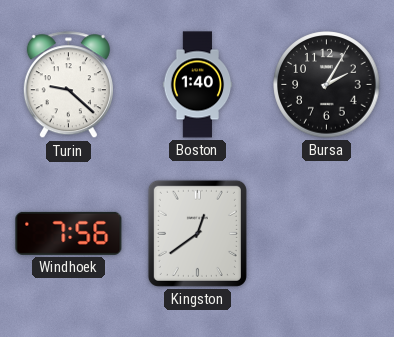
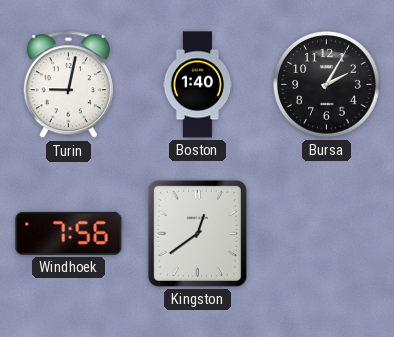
Turin: 9:22 -> 9:02
